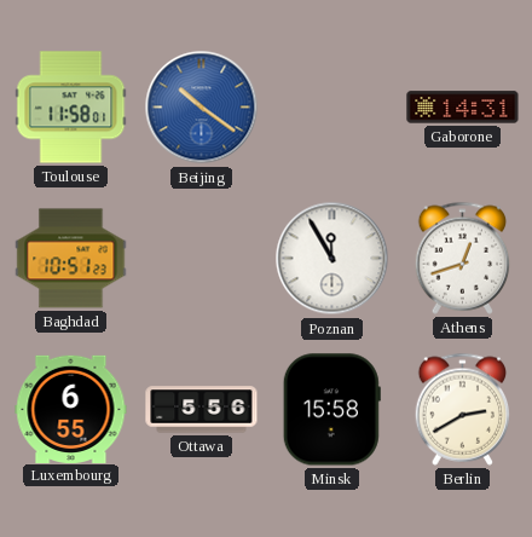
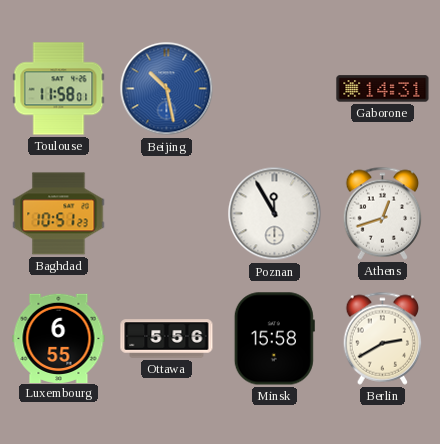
Beijing: 10:21 -> 10:28
